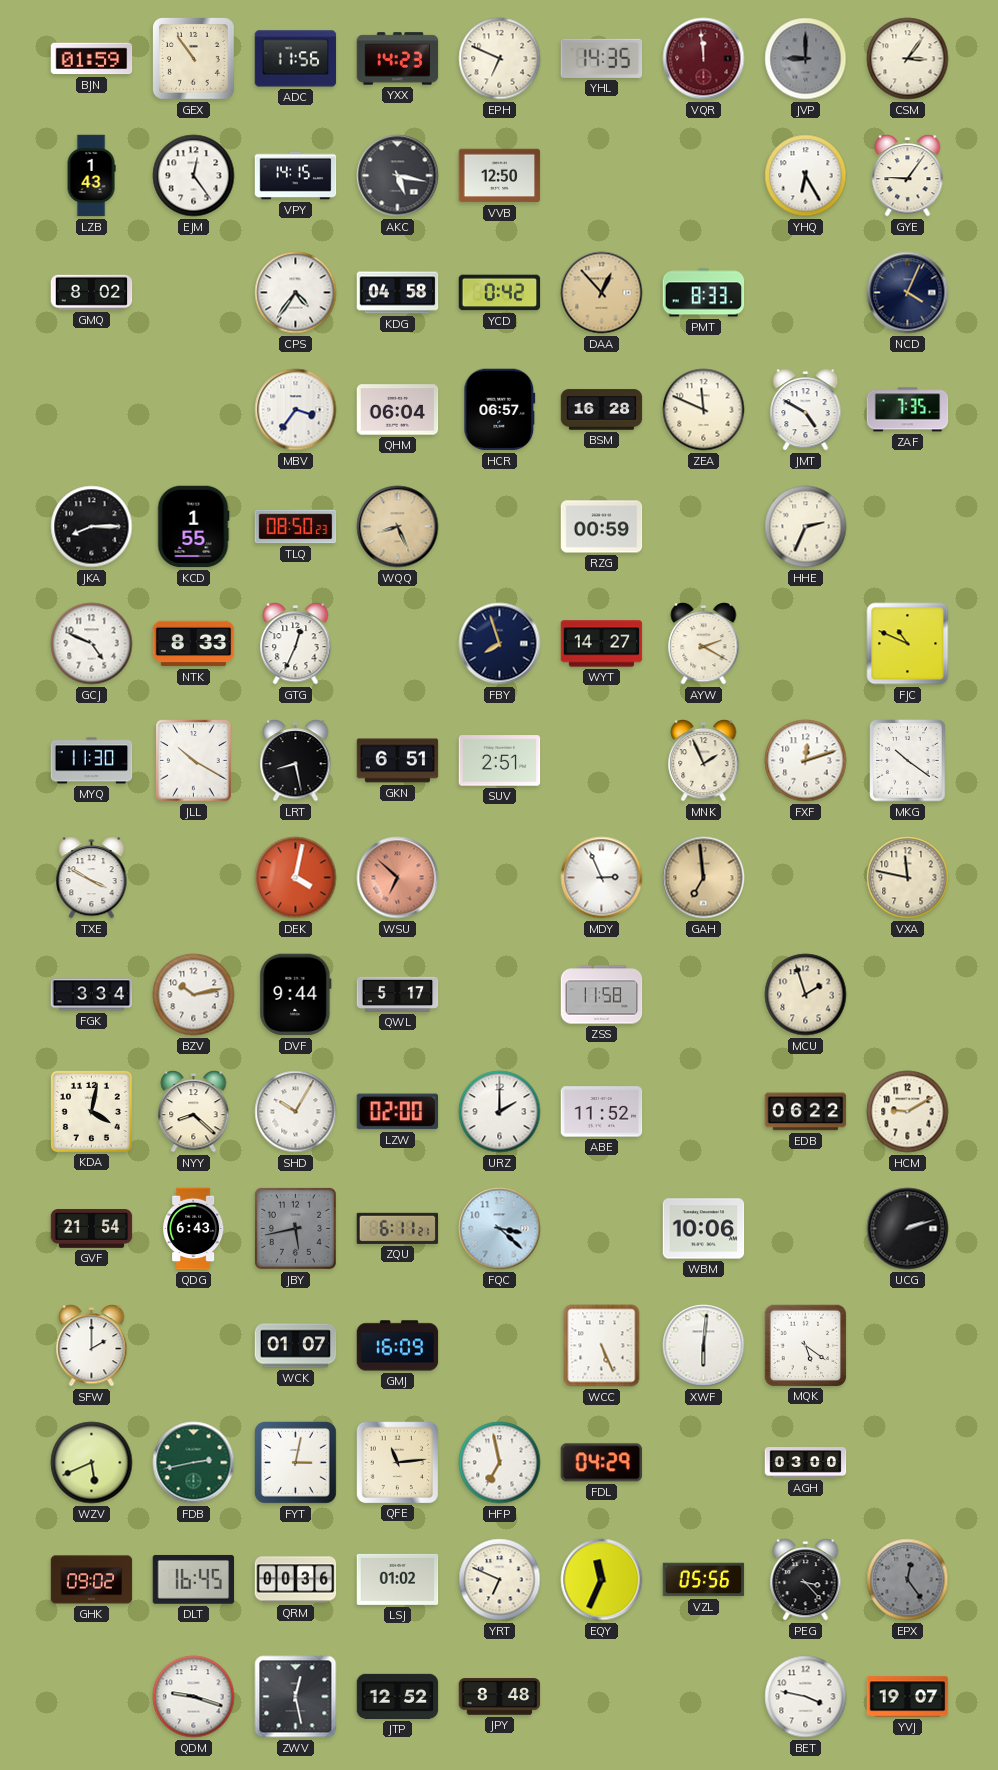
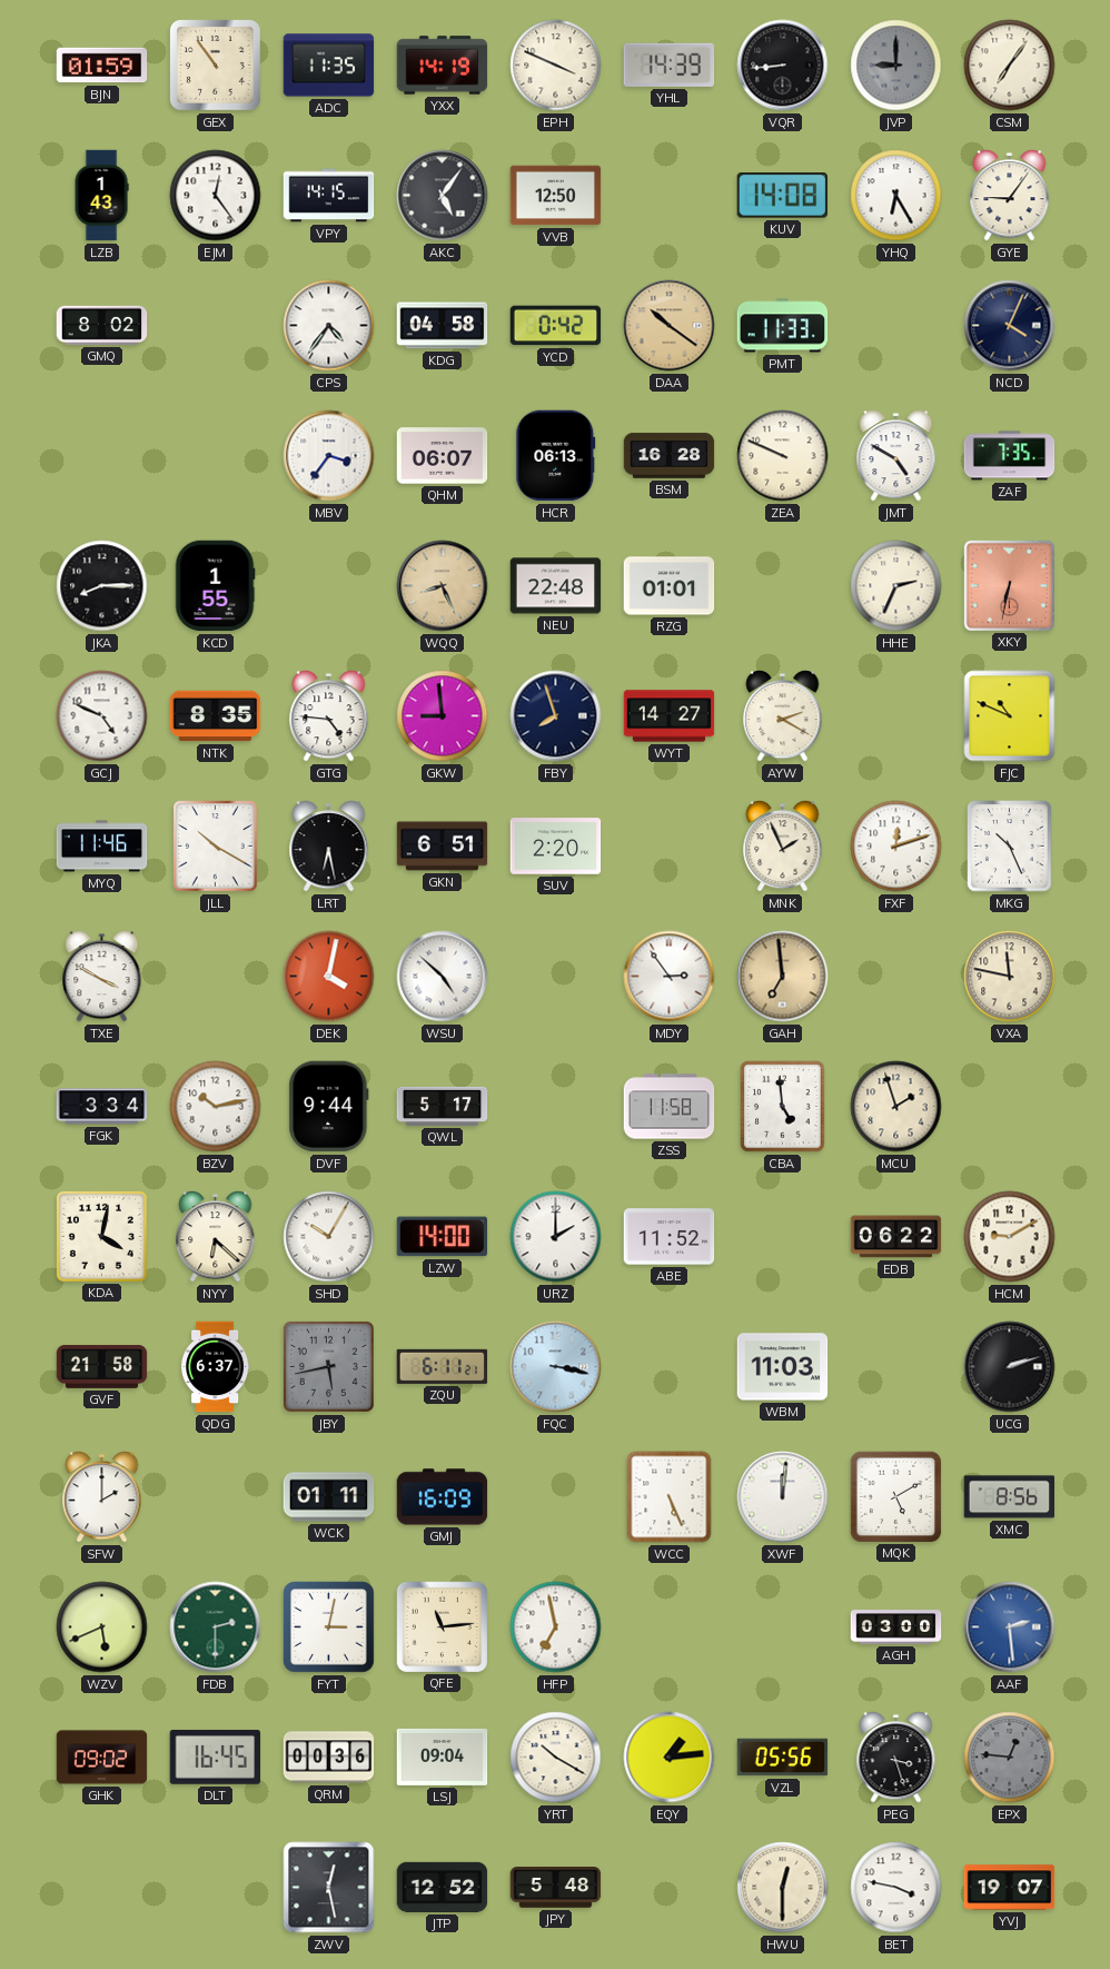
ADC: 11:56 -> 11:35
YXX: 14:23 -> 14:19
EPH: 6:49 -> 3:49
YHL: 14:35 -> 14:39
VQR: 11:59 -> 8:44
VQR dial: burgundy -> black
CSM: 3:06 -> 7:06
AKC: 5:17 -> 5:06
KUV: none -> 14:08
DAA: 12:53 -> 10:21
PMT: 8:33 -> 11:33
QHM: 06:04 -> 06:07
HCR: 06:57 -> 06:13
ZEA: 11:49 -> 9:49
TLQ: 08:50 -> none
NEU: none -> 22:48
RZG: 00:59 -> 01:01
XKY: none -> 6:32
NTK: 8:33 -> 8:35
GTG: 12:34 -> 4:46
GKW: none -> 8:59
MYQ: 11:30 -> 11:46
LRT: 8:28 -> 6:28
SUV: 2:51 -> 2:20
MKG: 10:21 -> 10:26
WSU: 6:52 -> 4:52
WSU dial: salmon -> white
MDY: 2:56 -> 2:54
CBA: none -> 4:59
NYY: 8:22 -> 6:22
LZW: 02:00 -> 14:00
GVF: 21:54 -> 21:58
QDG: 6:43 -> 6:37
FQC: 3:22 -> 3:17
WBM: 10:06 -> 11:03
WCK: 01:07 -> 01:11
XWF: 6:01 -> 12:01
MQK: 5:21 -> 5:10
XMC: none -> 8:56
FDB: 2:43 -> 2:30
FDL: 04:29 -> none
AAF: none -> 2:29
LSJ: 01:02 -> 09:04
YRT: 6:49 -> 10:20
EQY: 11:34 -> 1:14
PEG: 3:23 -> 3:27
EPX: 12:24 -> 12:46
QDM: 9:18 -> none
JPY: 8:48 -> 5:48
HWU: none -> 12:30
